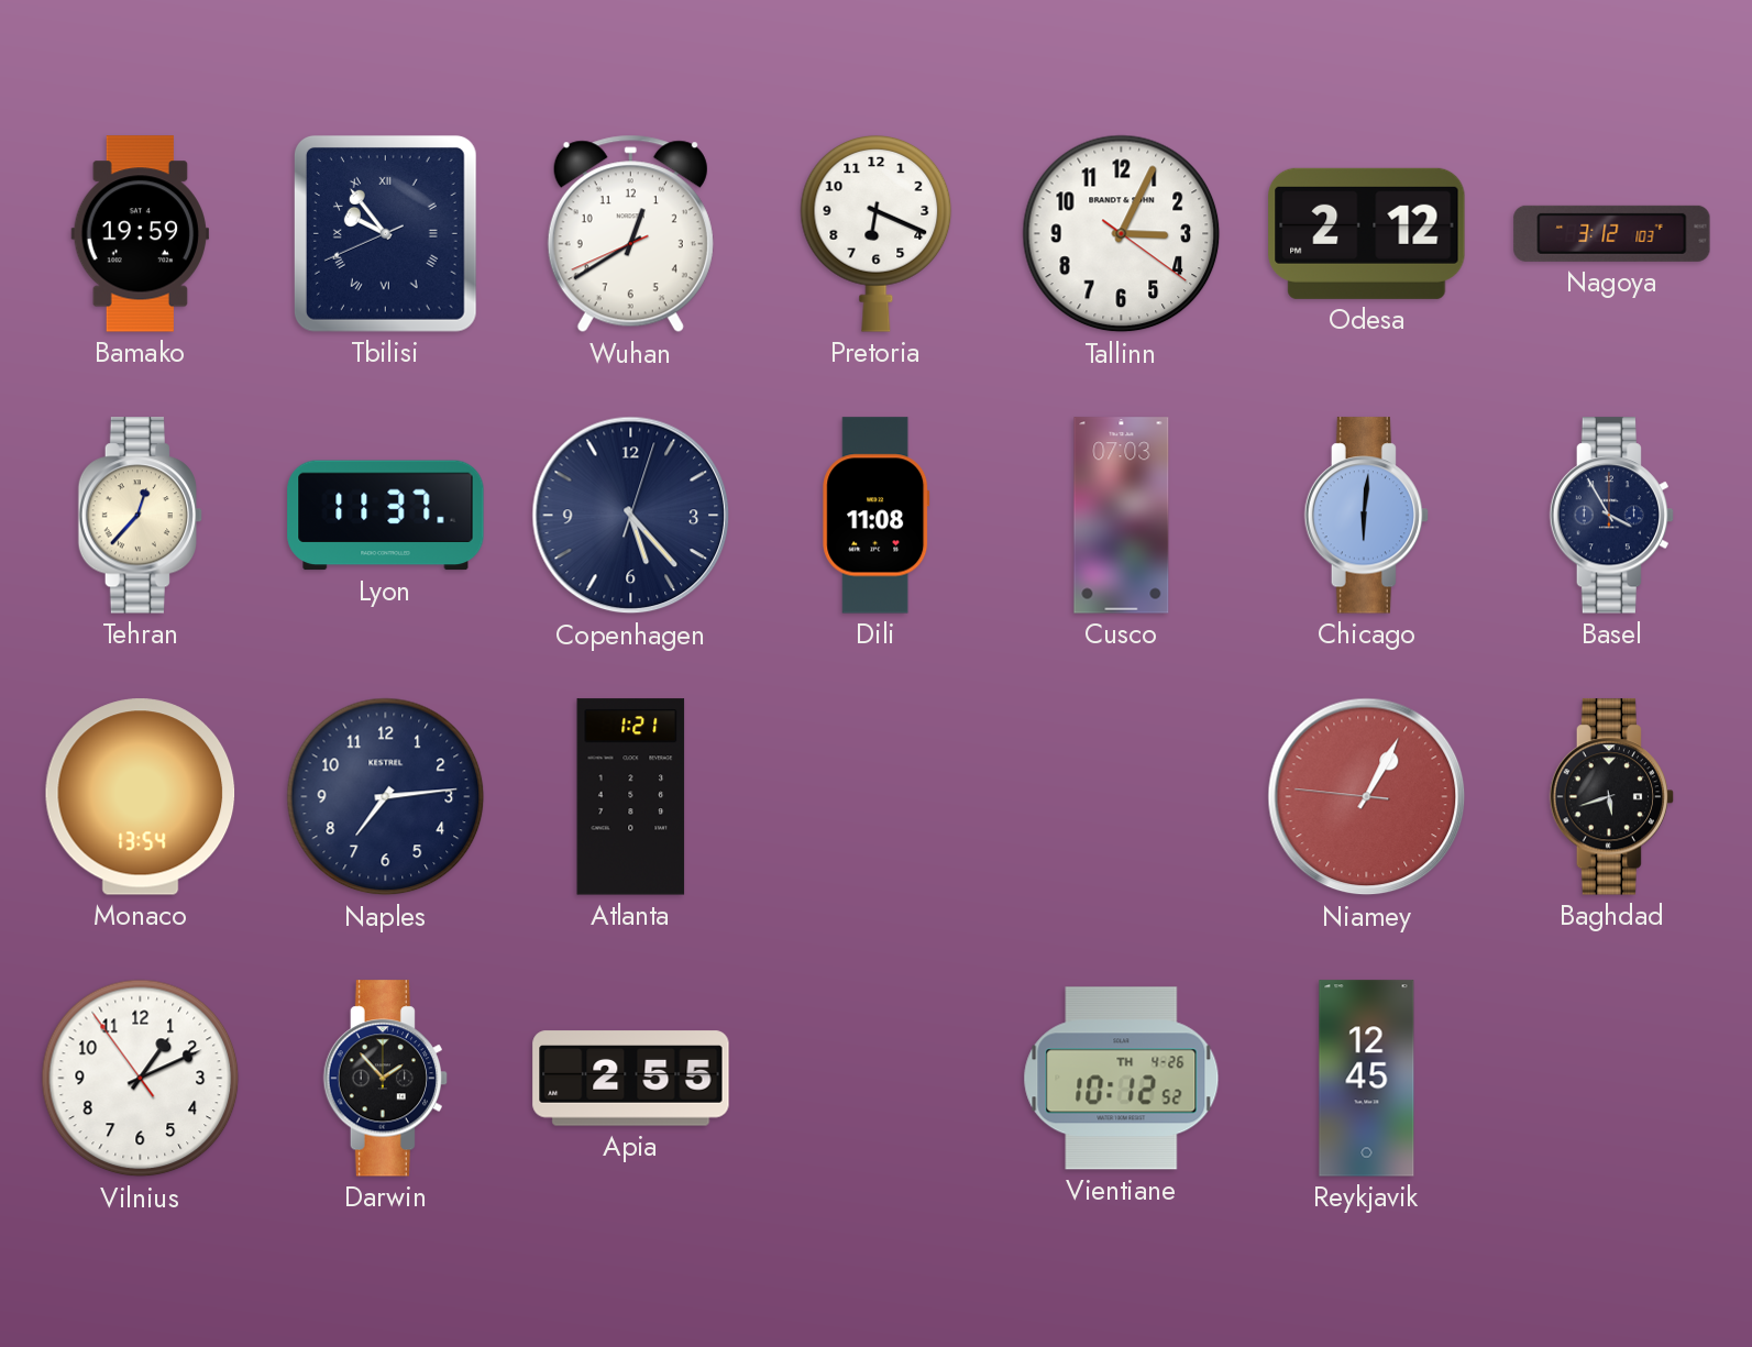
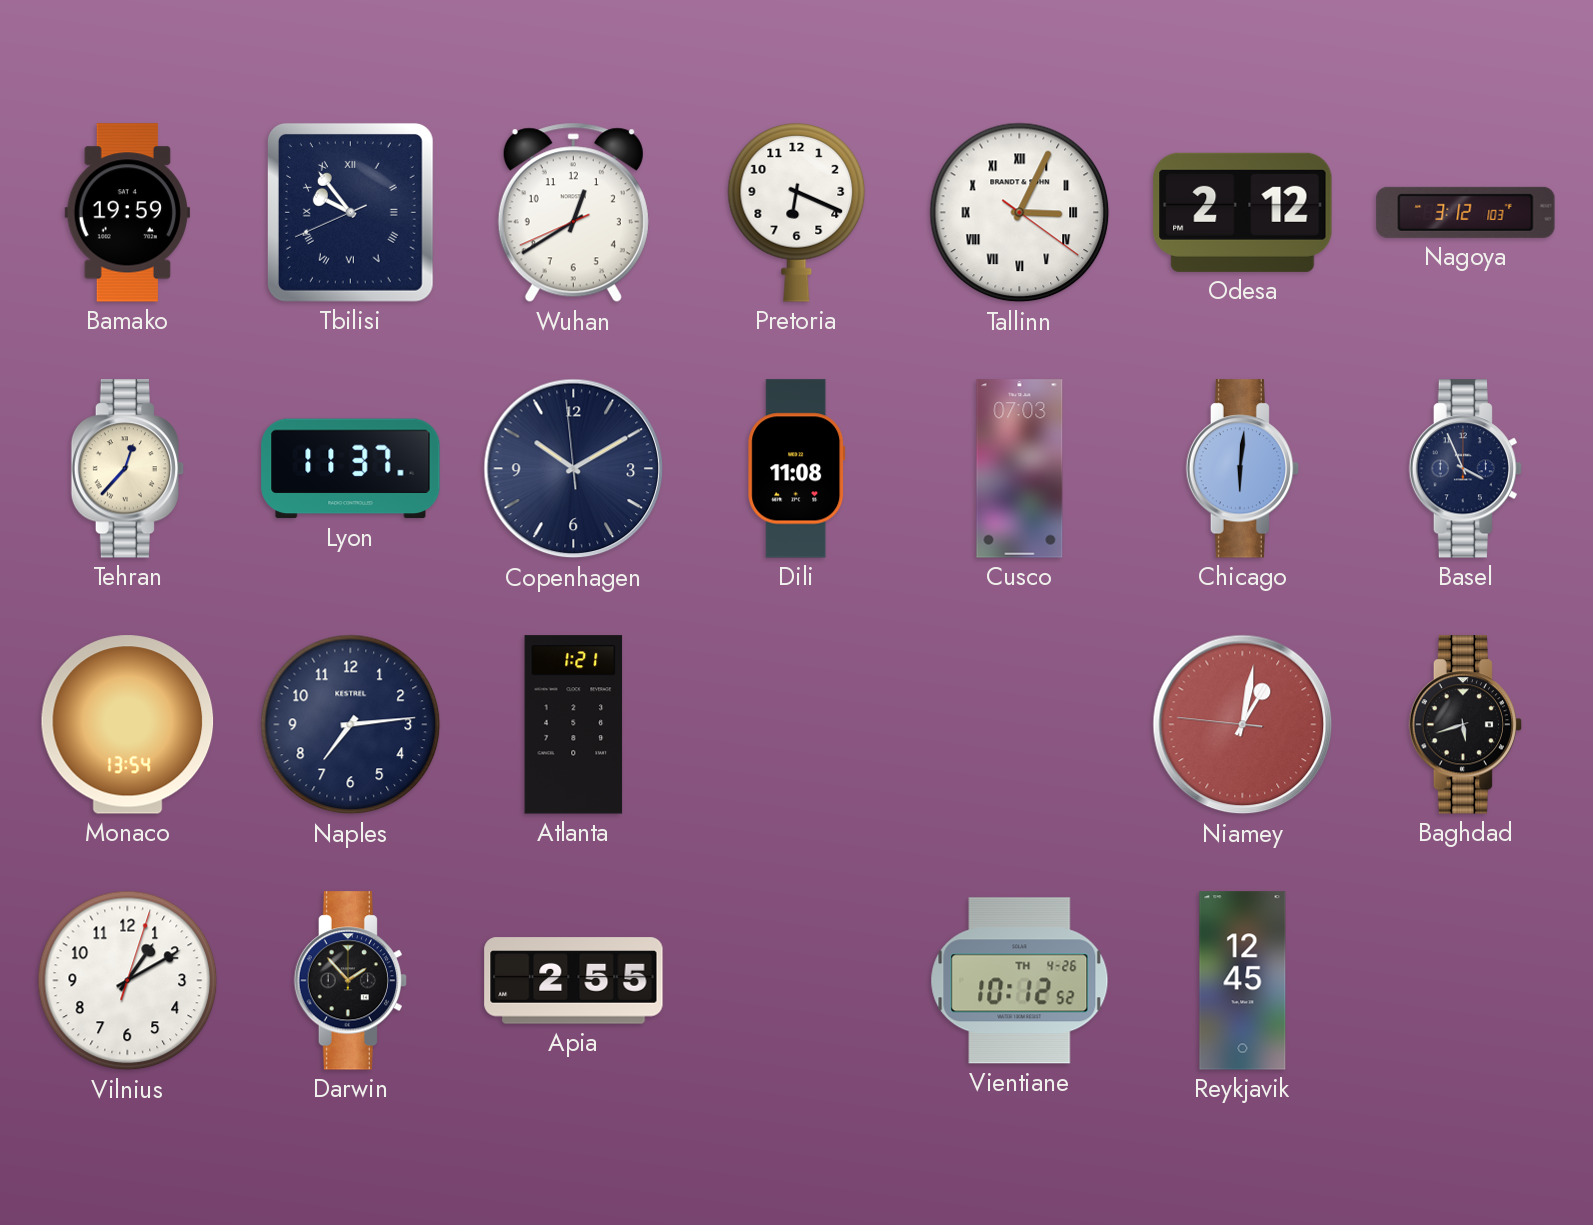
Tallinn numerals: Arabic -> Roman
Copenhagen: 5:23 -> 10:09
Basel: 3:55 -> 3:56
Niamey: 1:04 -> 1:01
Vilnius: 1:10:54 -> 1:10:03
